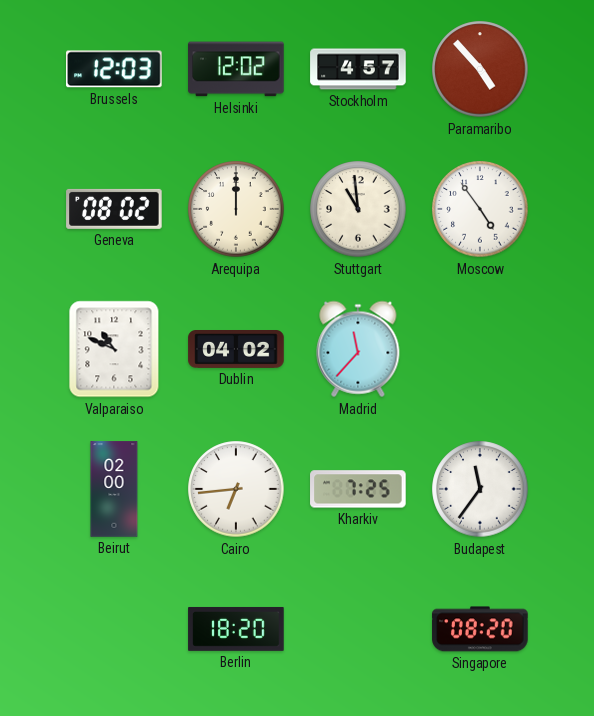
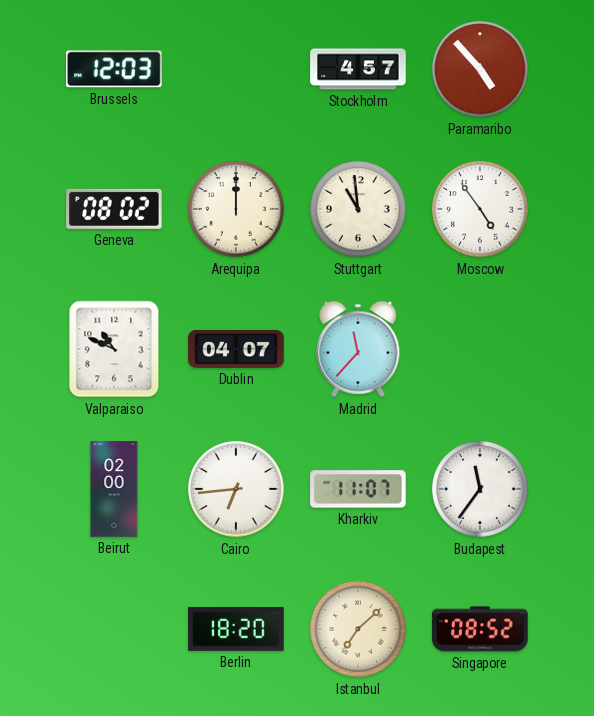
Helsinki: 12:02 -> none
Dublin: 04:02 -> 04:07
Kharkiv: 7:25 -> 11:07
Istanbul: none -> 7:08
Singapore: 08:20 -> 08:52
